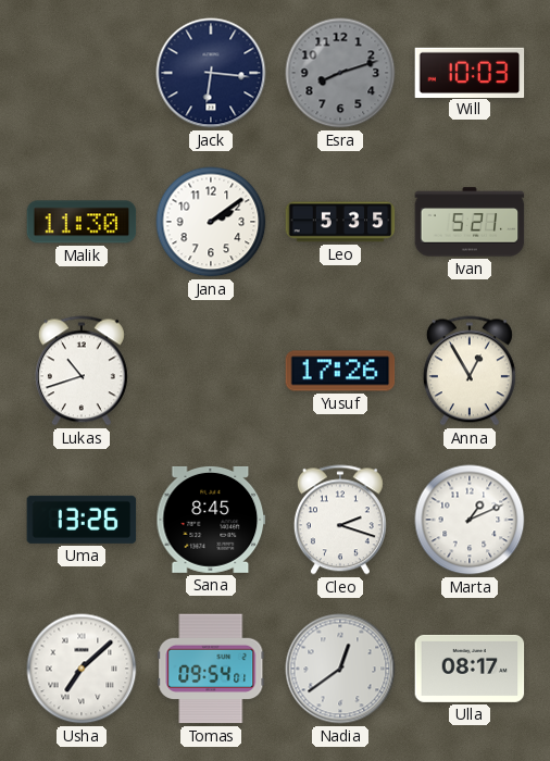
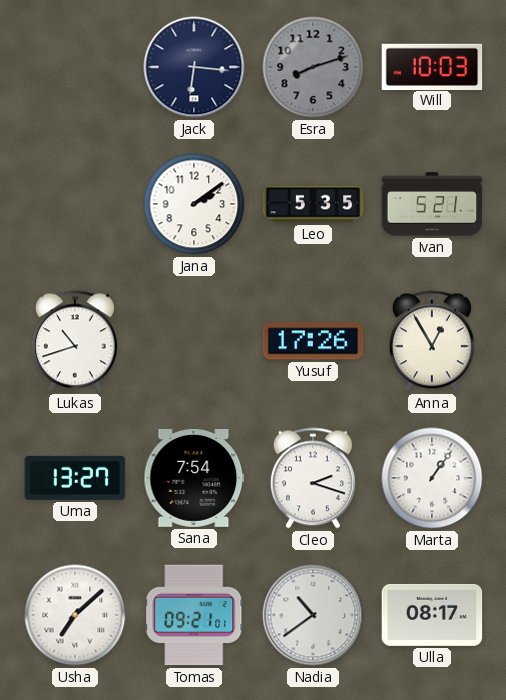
Malik: 11:30 -> none
Uma: 13:26 -> 13:27
Sana: 8:45 -> 7:54
Marta: 1:11 -> 1:06
Tomas: 09:54 -> 09:21
Nadia: 12:39 -> 10:39
